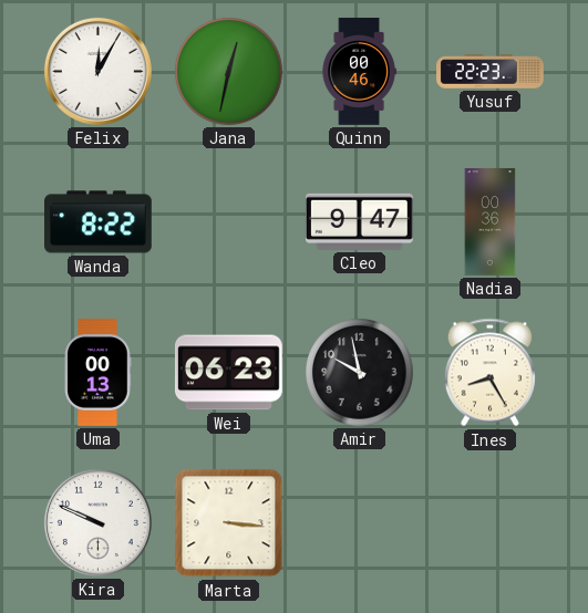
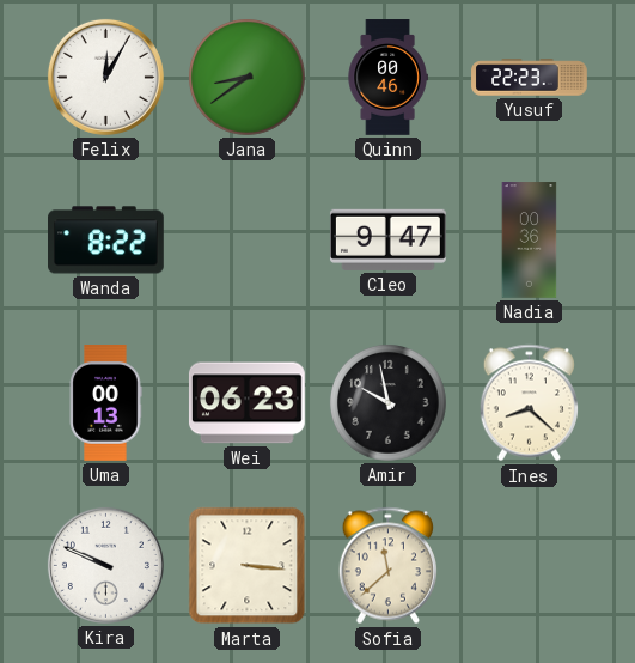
Jana: 12:32 -> 8:39
Ines: 8:25 -> 8:22
Sofia: none -> 11:38
